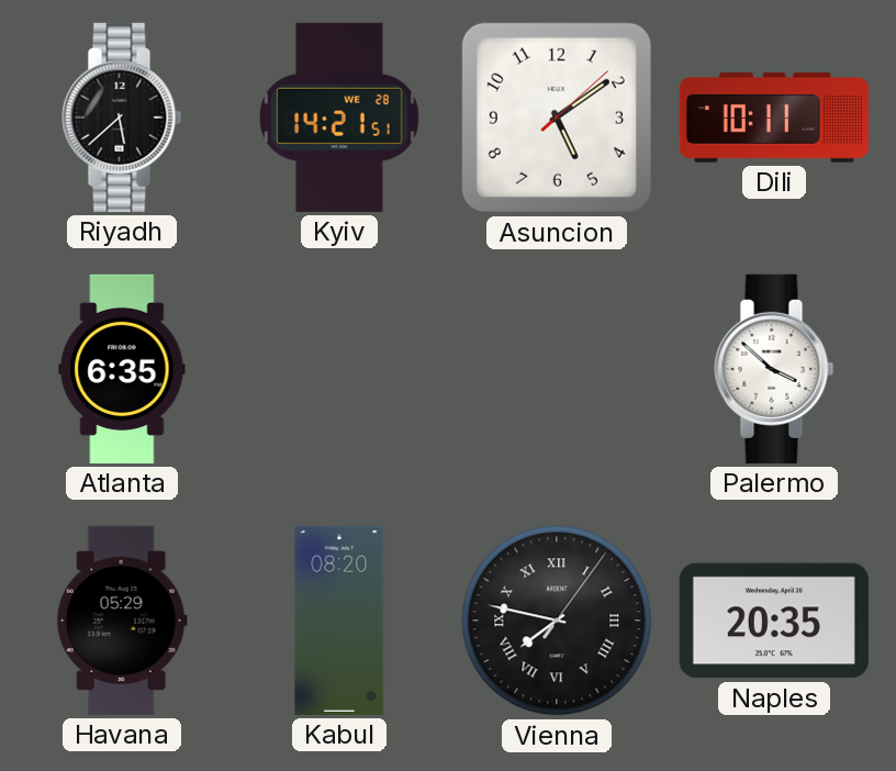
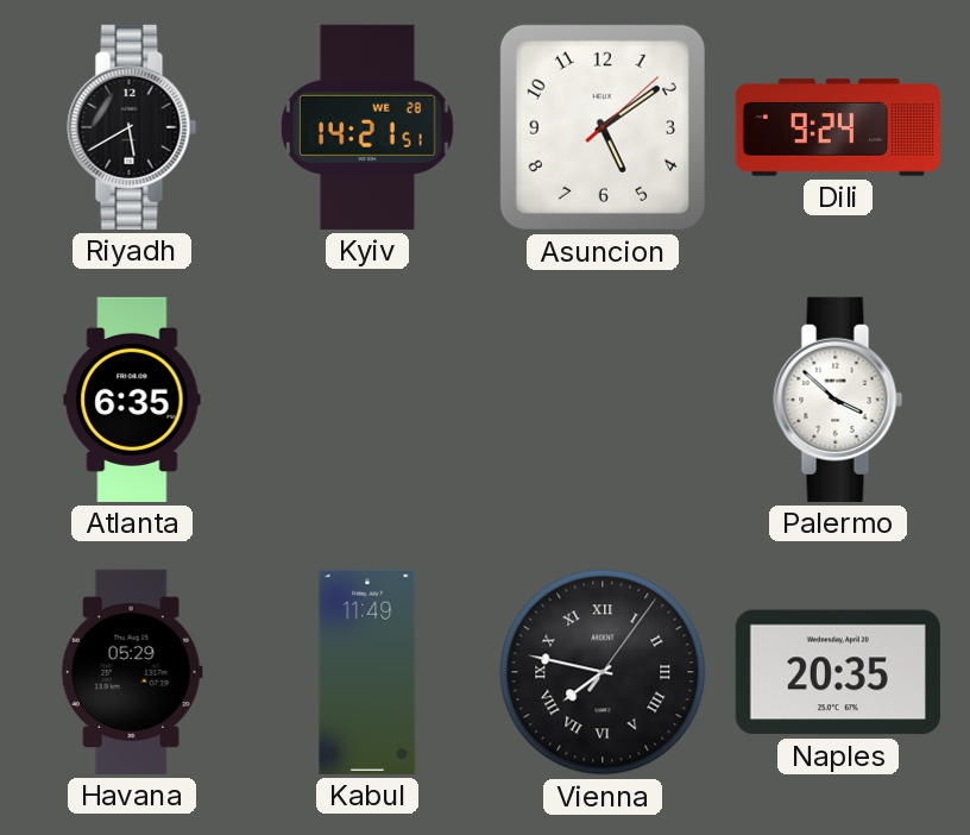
Riyadh: 5:38 -> 5:40
Dili: 10:11 -> 9:24
Kabul: 08:20 -> 11:49
